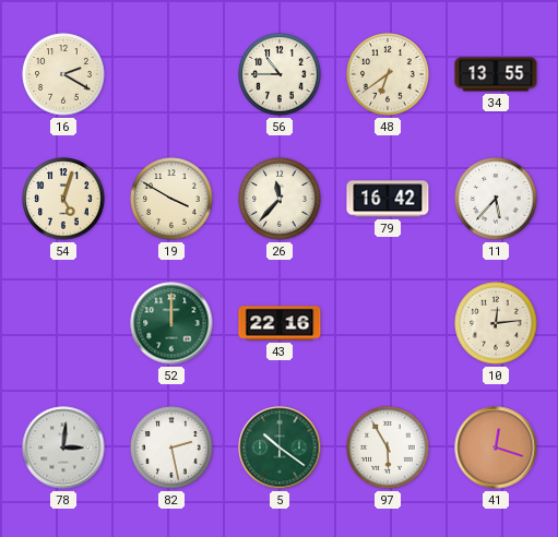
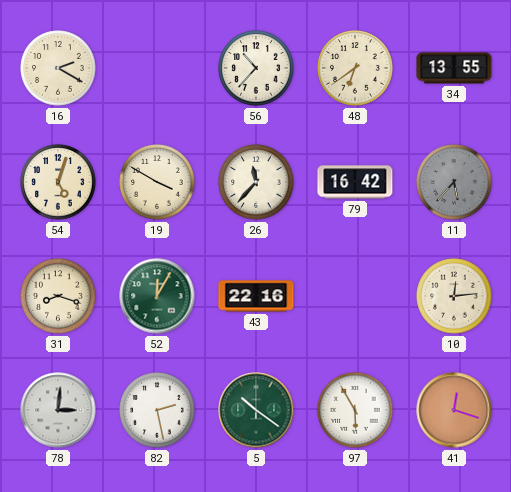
56: 10:45 -> 10:37
11 dial: white -> grey
31: none -> 8:18
52: 12:00 -> 12:05
